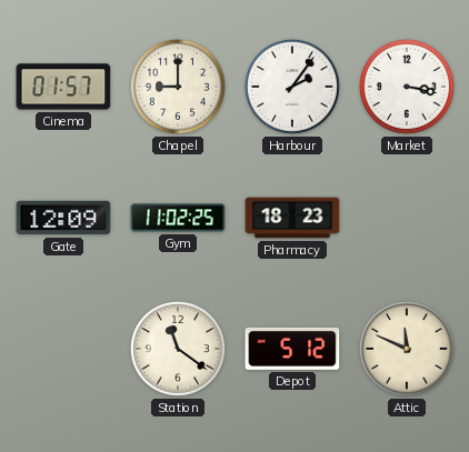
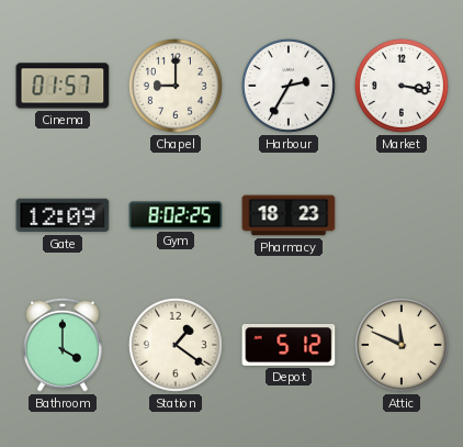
Harbour: 2:06 -> 2:35
Gym: 11:02 -> 8:02
Bathroom: none -> 4:00
Station: 11:21 -> 1:21
